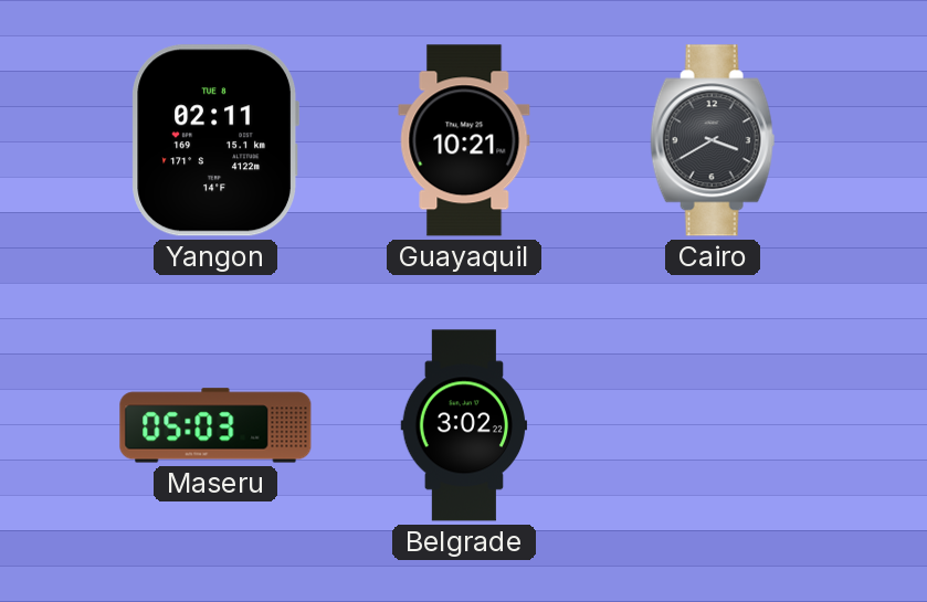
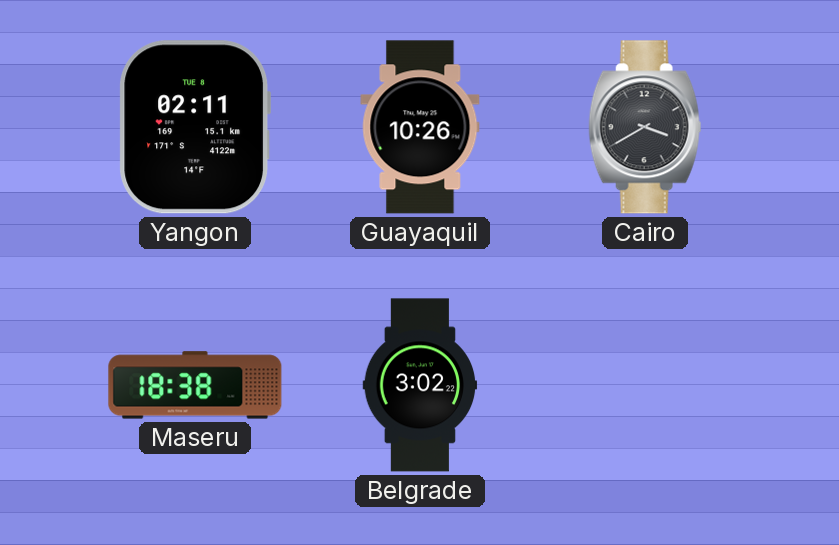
Guayaquil: 10:21 -> 10:26
Maseru: 05:03 -> 18:38
